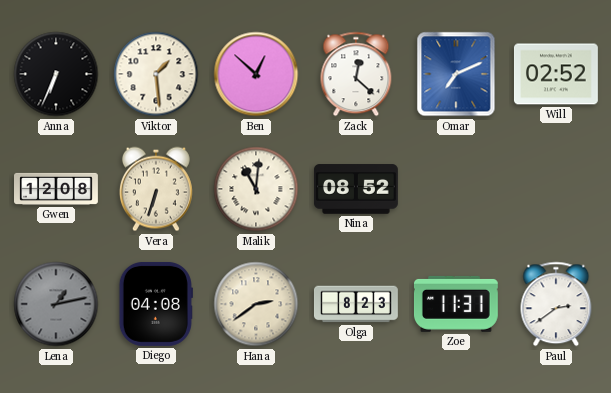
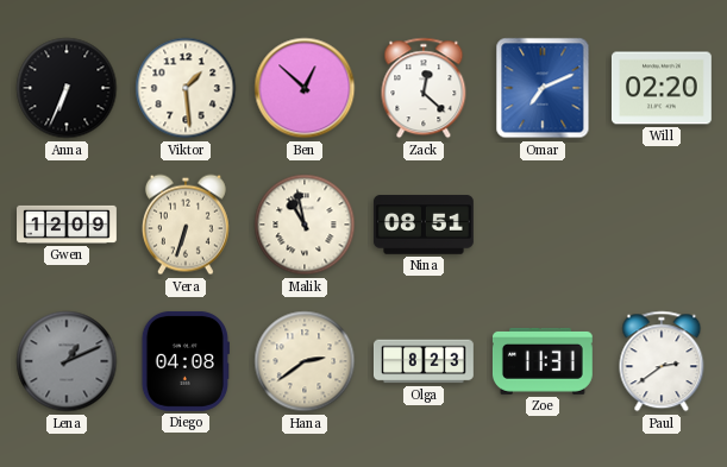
Will: 02:52 -> 02:20
Gwen: 12:08 -> 12:09
Malik: 11:01 -> 10:58
Nina: 08:52 -> 08:51
Lena: 1:13 -> 1:11
